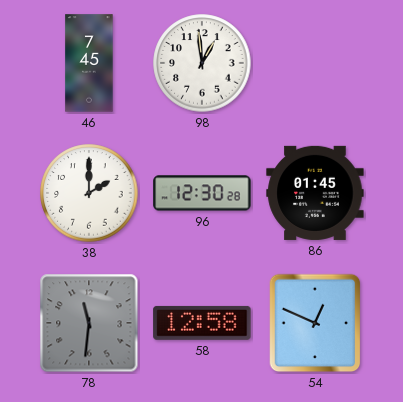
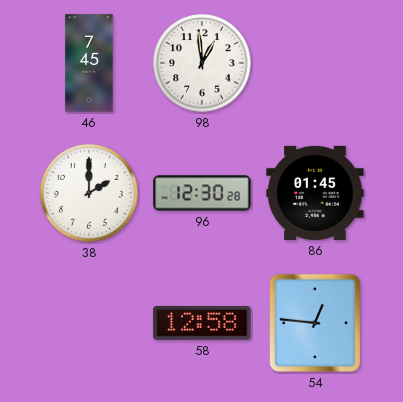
78: 11:31 -> none
54: 12:49 -> 12:46
